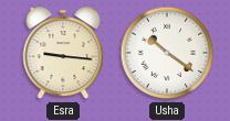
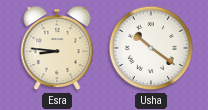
Esra: 9:16 -> 8:46
